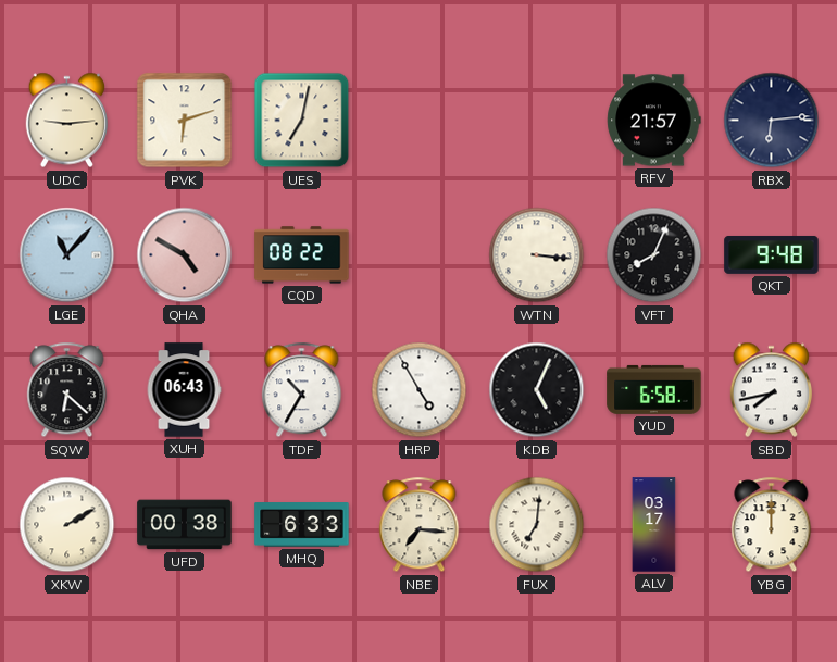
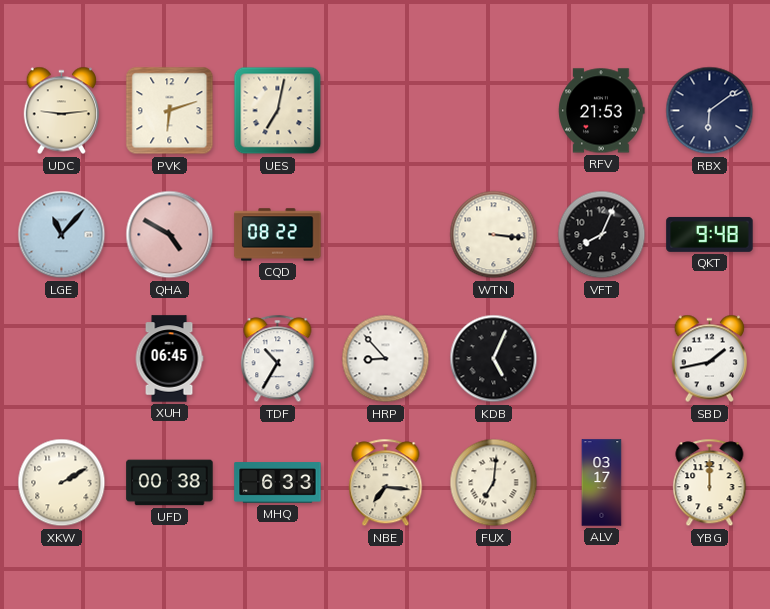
RFV: 21:57 -> 21:53
RBX: 6:14 -> 6:09
SQW: 6:22 -> none
XUH: 06:43 -> 06:45
HRP: 4:55 -> 8:53
YUD: 6:58 -> none
SBD: 7:43 -> 1:43
